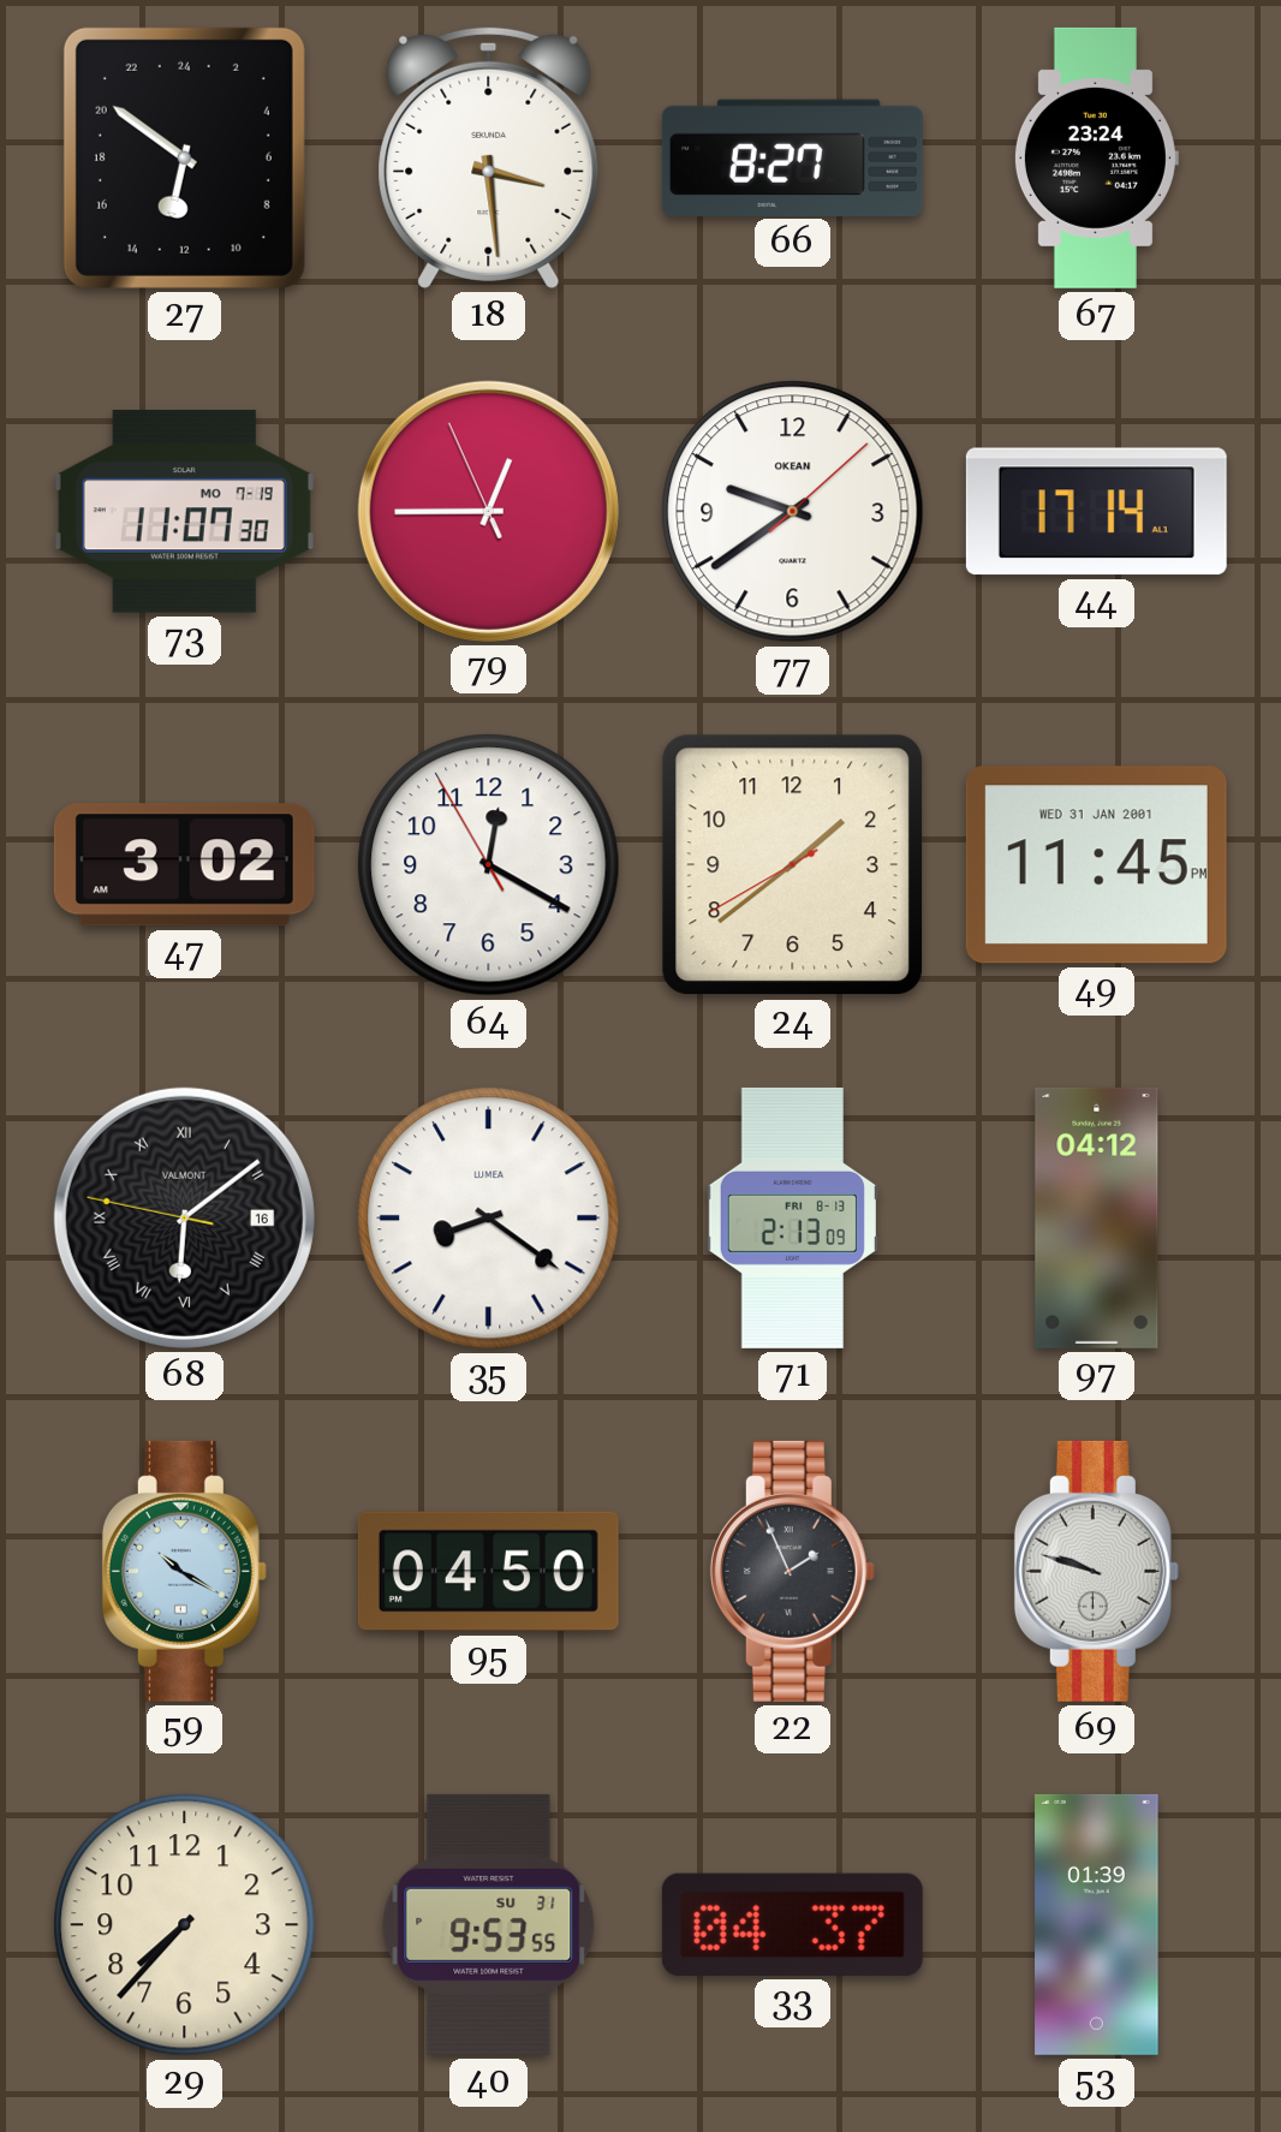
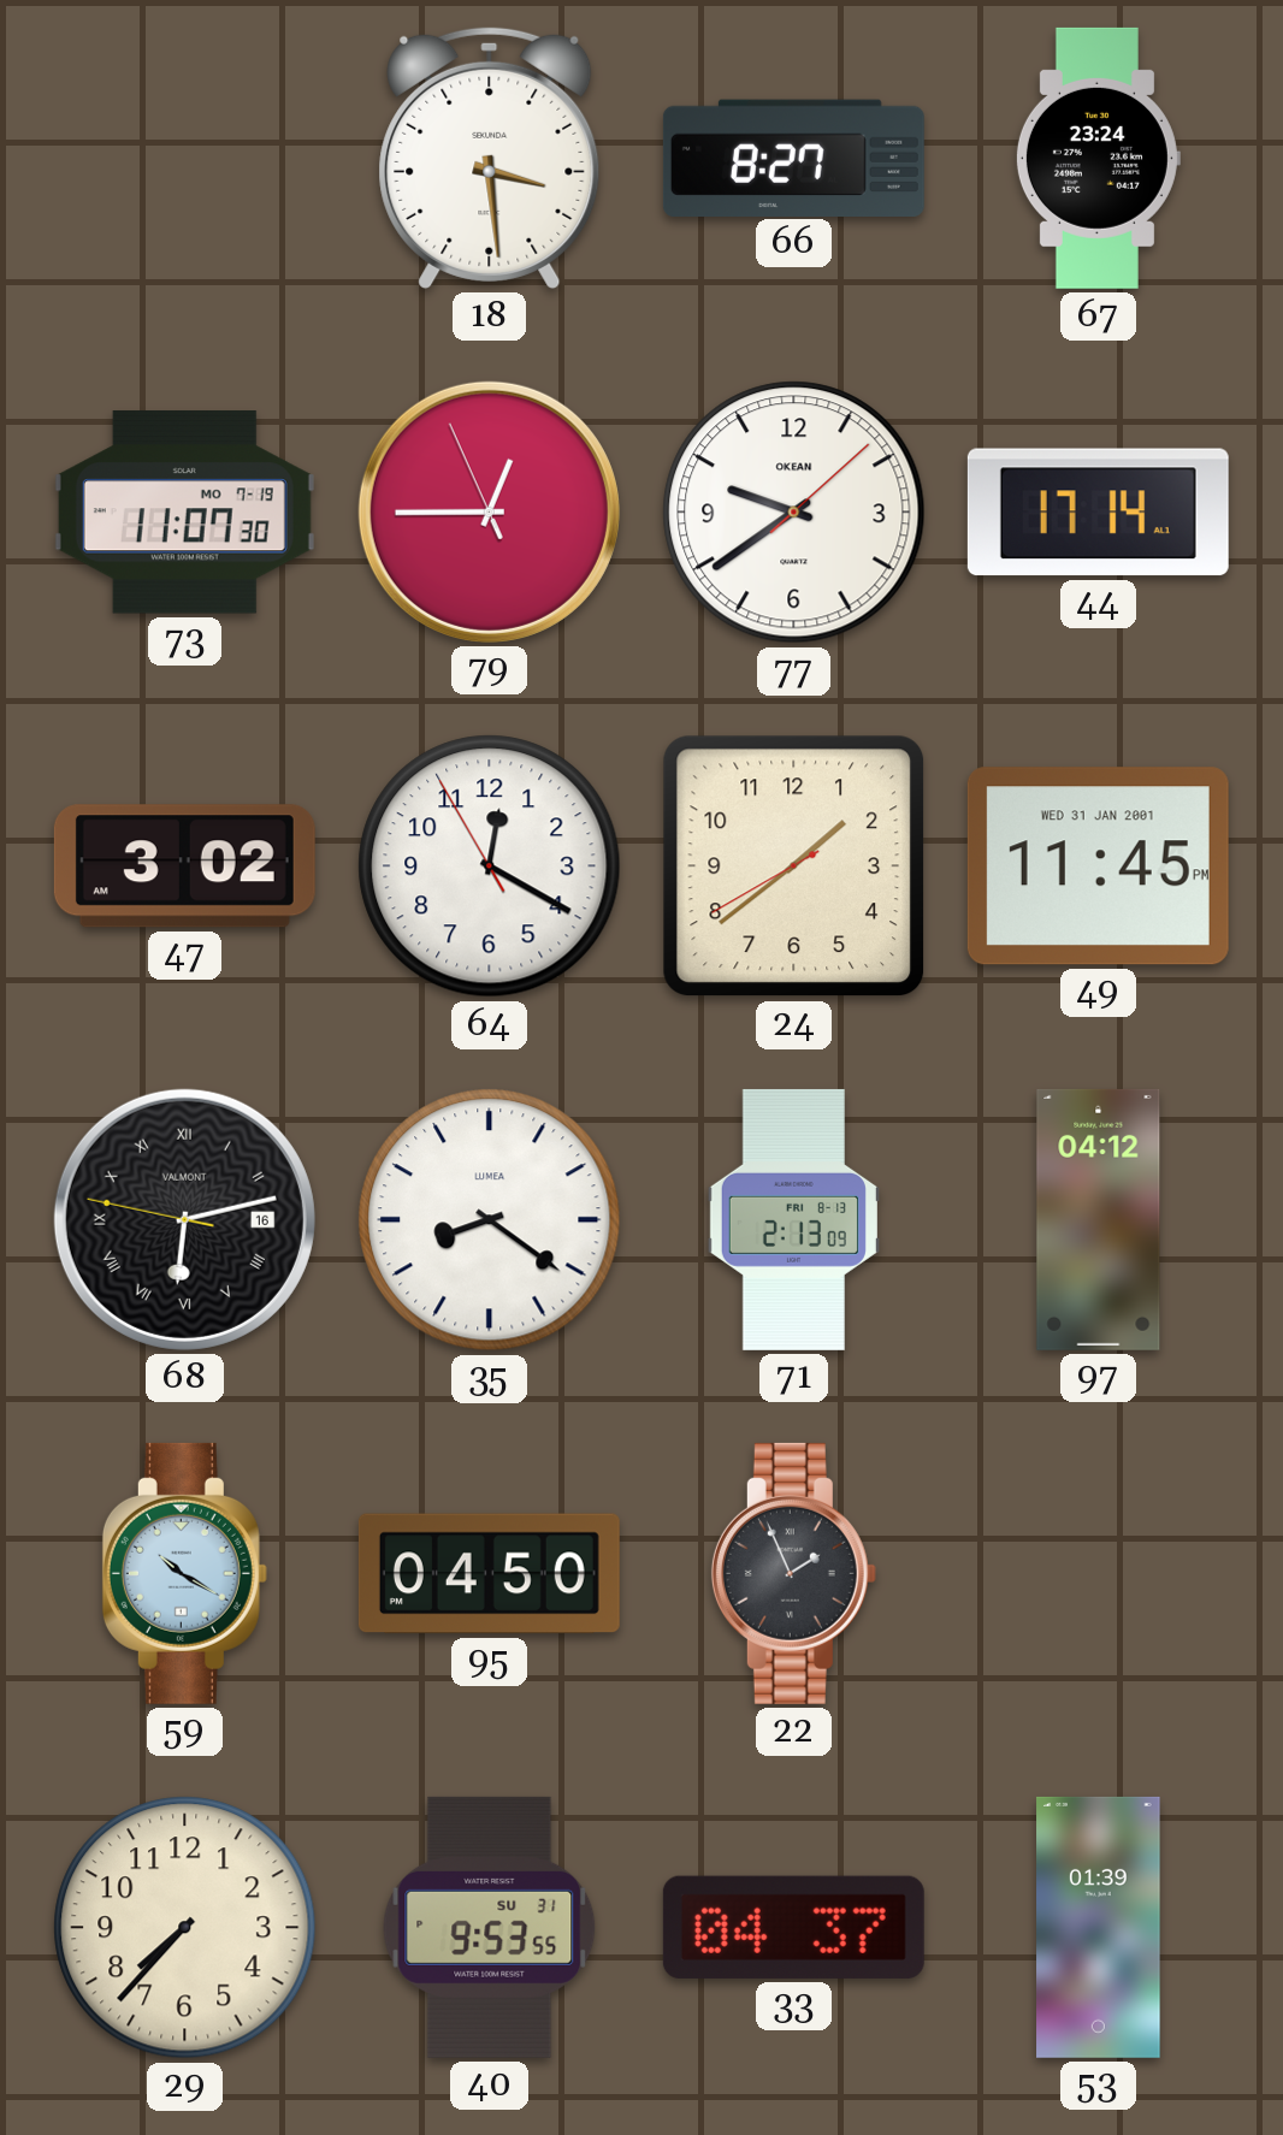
27: 12:51 -> none
68: 6:08 -> 6:12
69: 9:48 -> none
